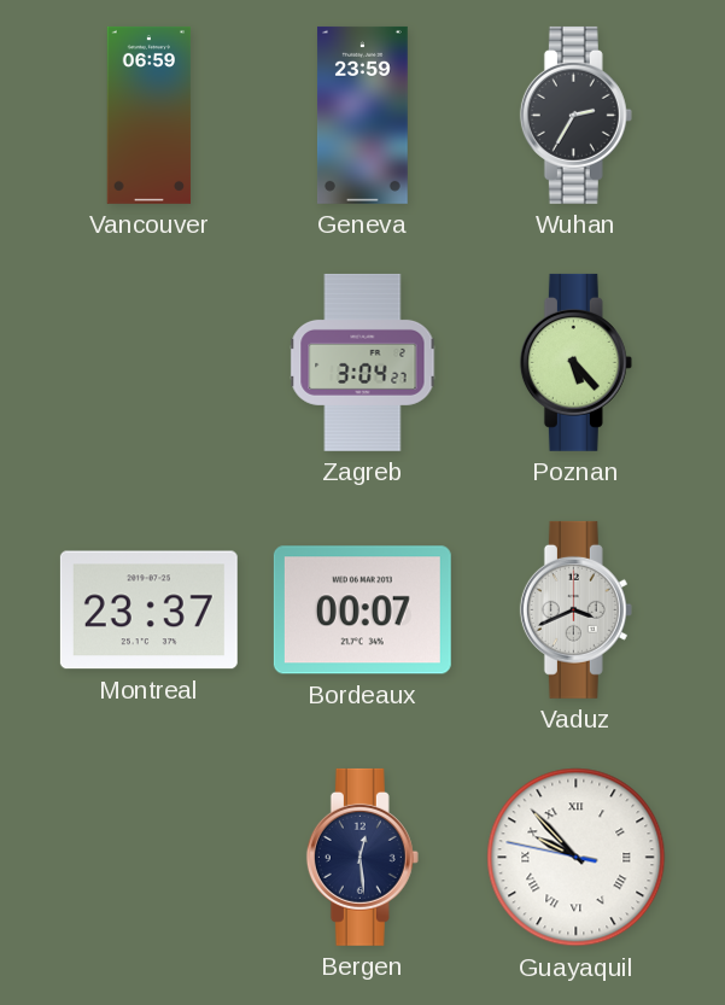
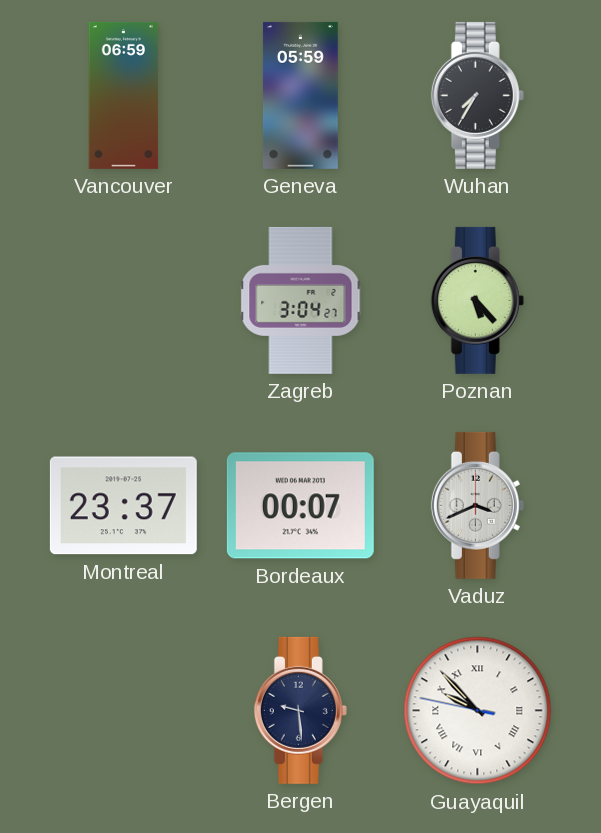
Geneva: 23:59 -> 05:59
Wuhan: 2:35 -> 7:35
Bergen: 12:29 -> 9:29
